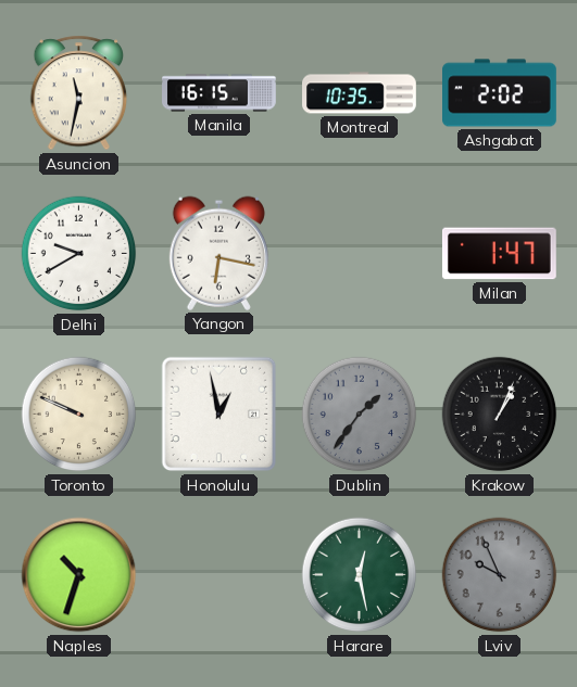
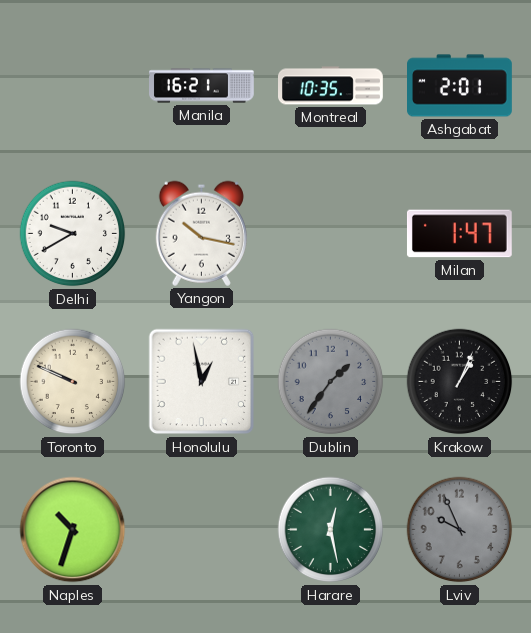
Asuncion: 11:32 -> none
Manila: 16:15 -> 16:21
Ashgabat: 2:02 -> 2:01
Yangon: 6:17 -> 10:17
